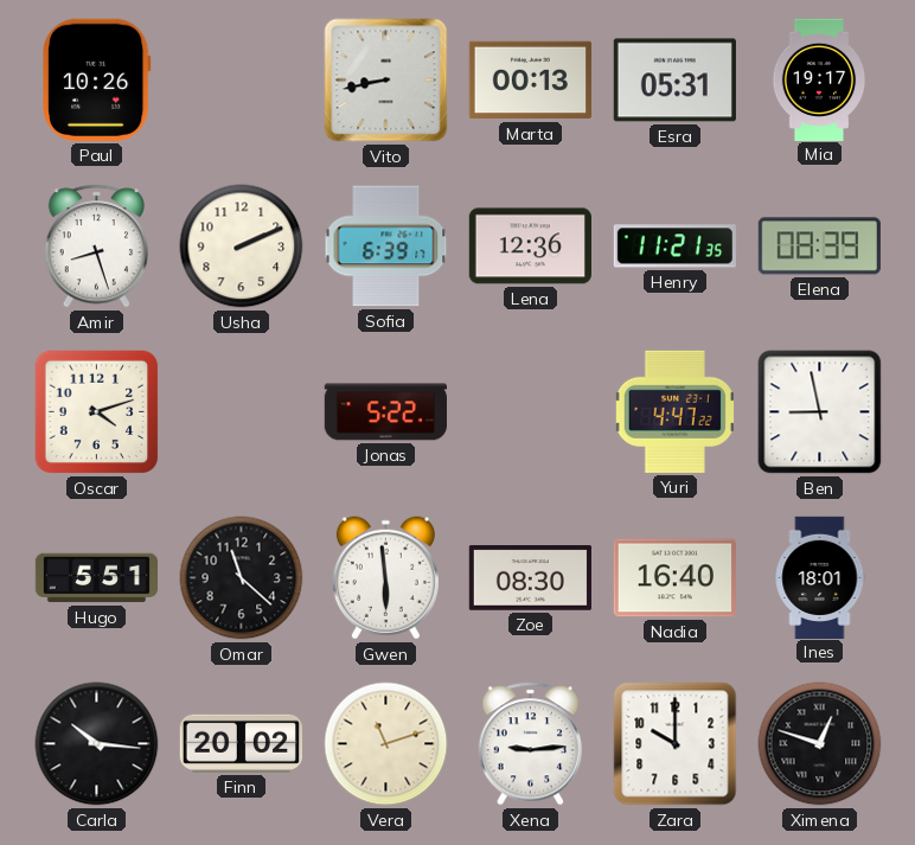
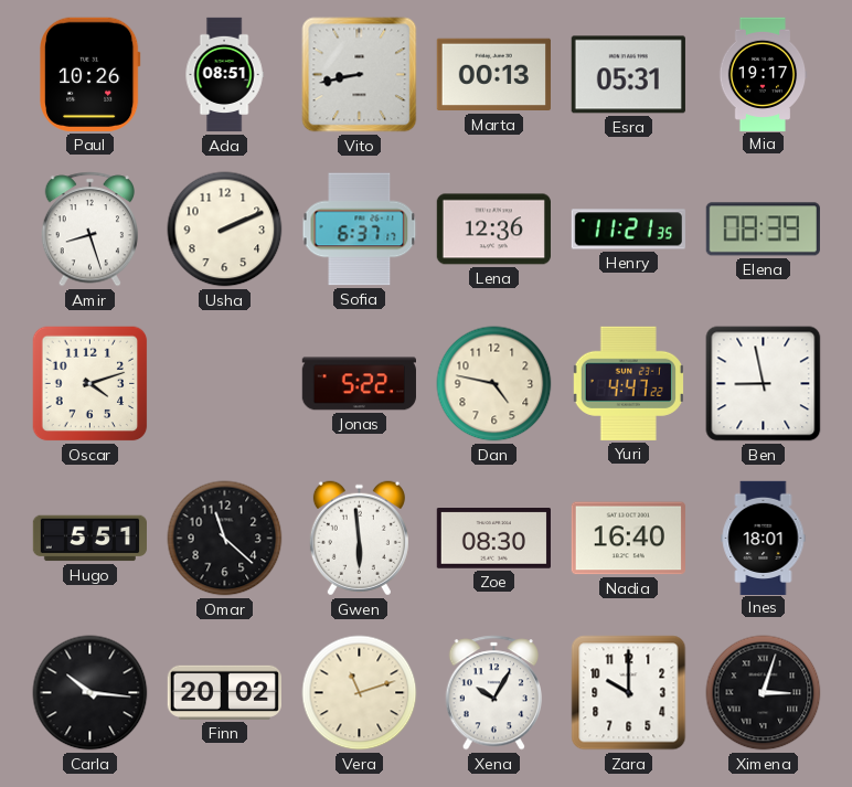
Ada: none -> 08:51
Sofia: 6:39 -> 6:37
Dan: none -> 4:47
Xena: 9:14 -> 10:05
Ximena: 12:48 -> 3:03
